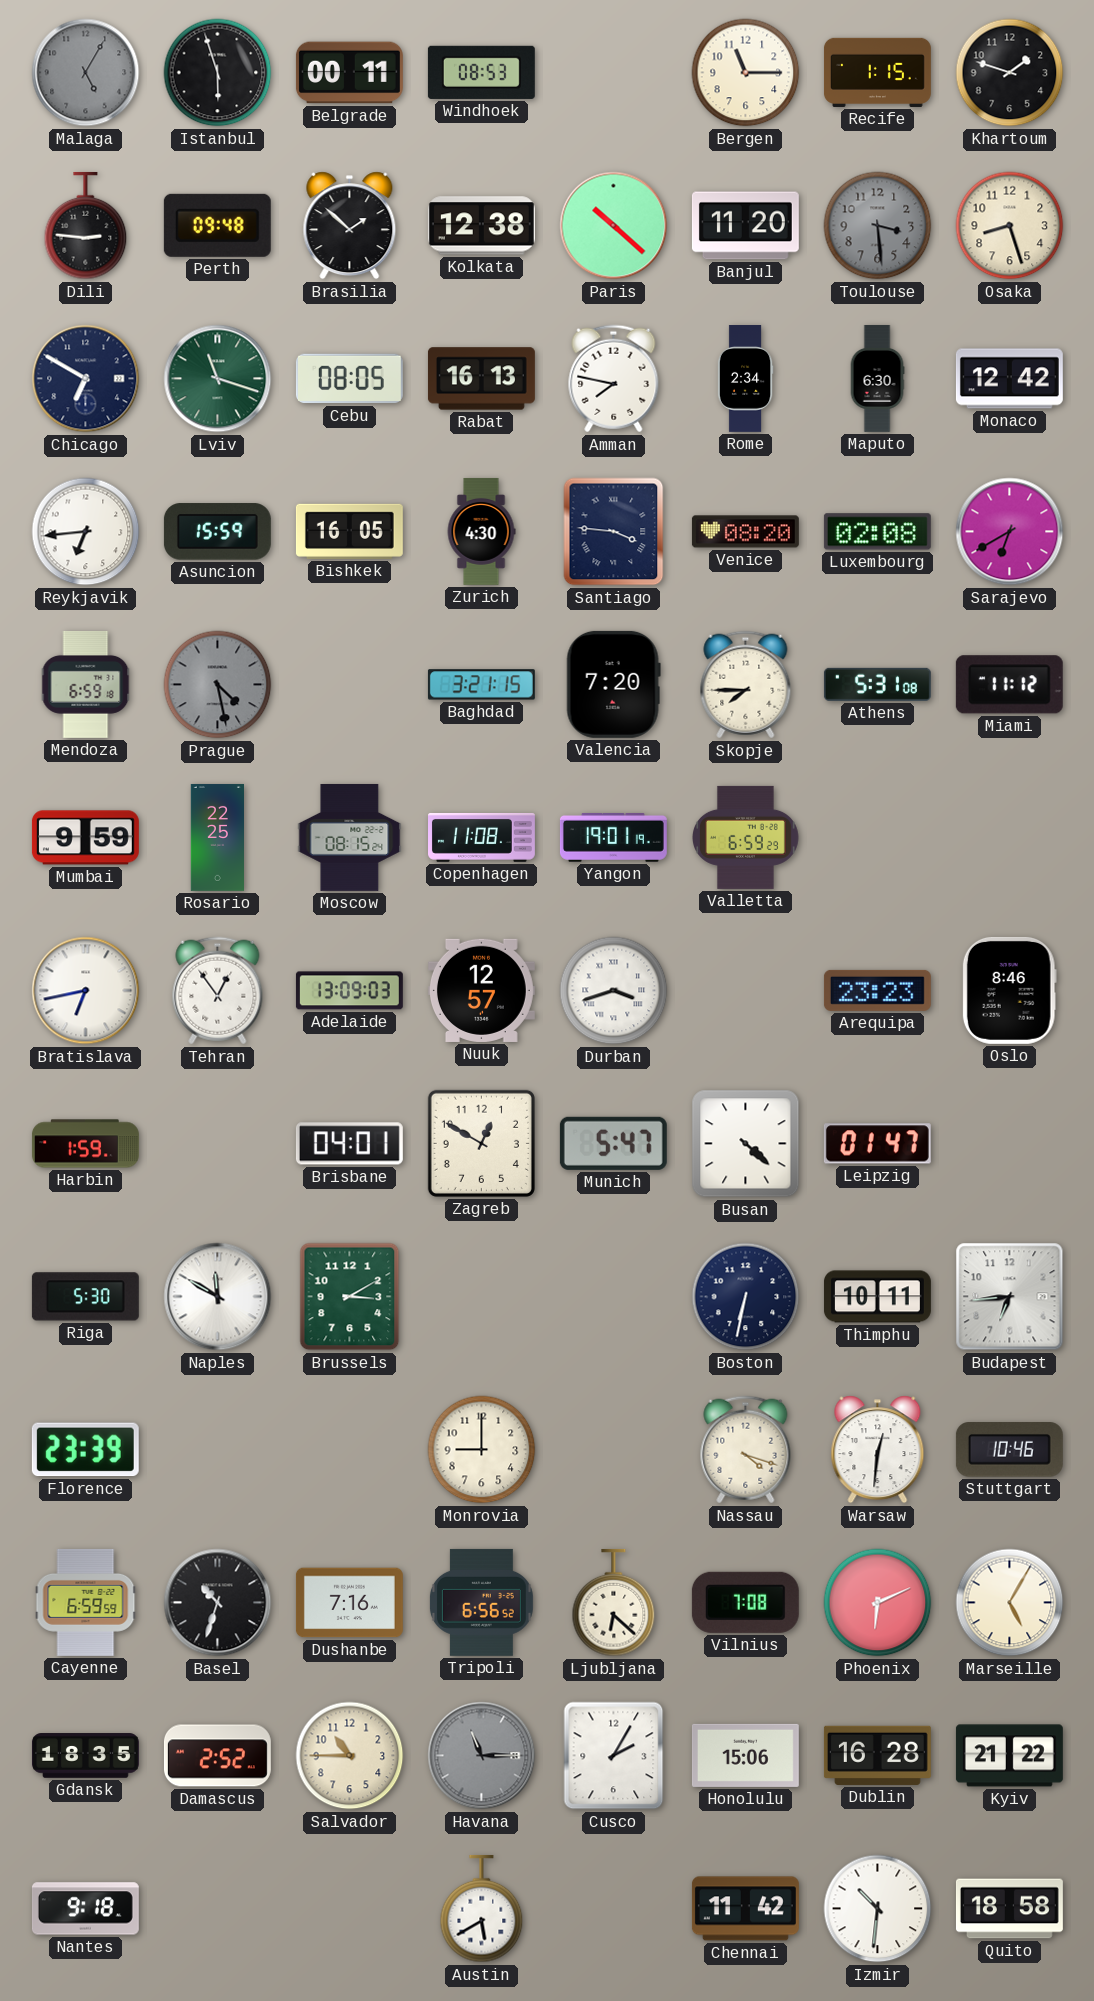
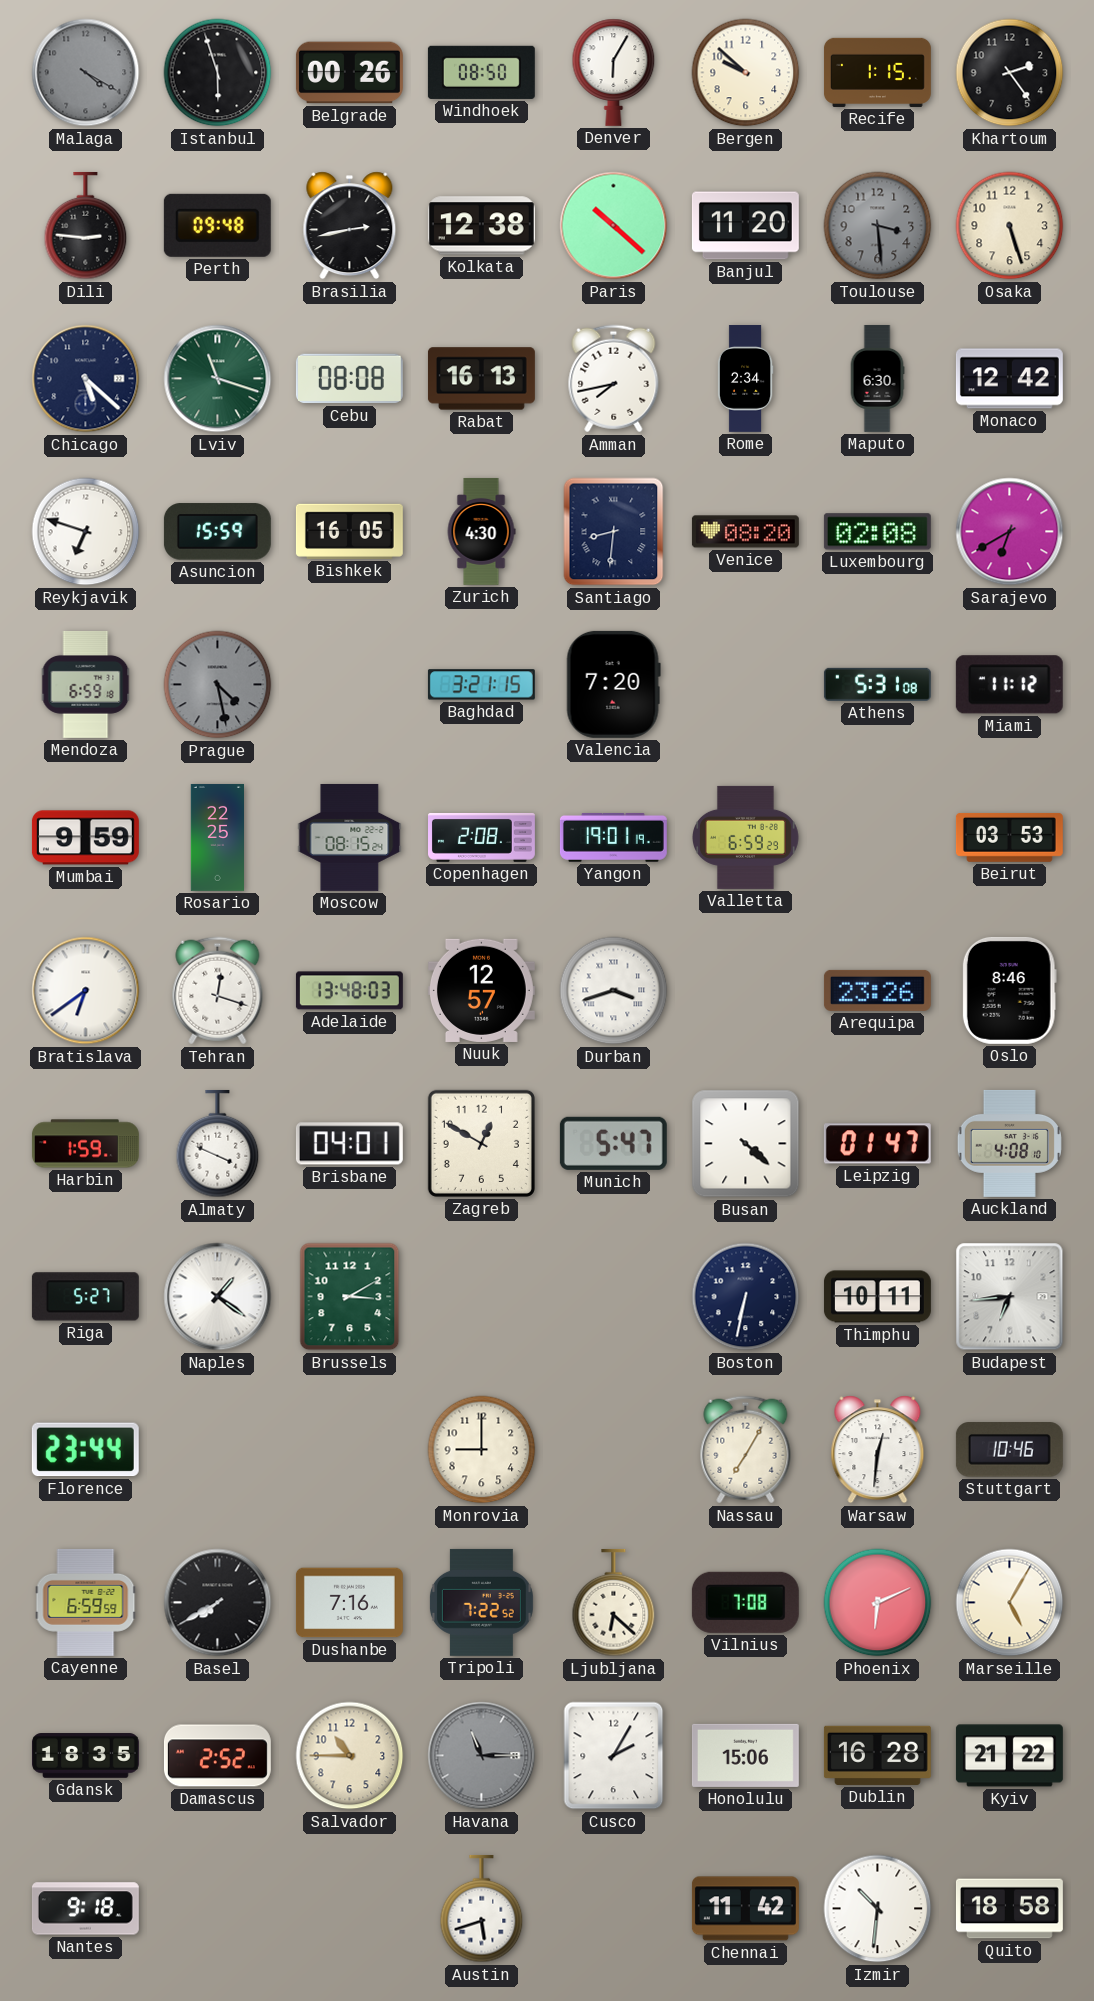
Malaga: 5:05 -> 4:20
Belgrade: 00:11 -> 00:26
Windhoek: 08:53 -> 08:50
Denver: none -> 6:05
Bergen: 11:15 -> 9:52
Khartoum: 1:48 -> 2:24
Brasilia: 1:52 -> 2:43
Osaka: 8:27 -> 5:27
Chicago: 6:50 -> 5:22
Cebu: 08:05 -> 08:08
Amman: 7:47 -> 7:43
Reykjavik: 6:44 -> 6:48
Santiago: 3:46 -> 8:31
Skopje: 7:45 -> none
Copenhagen: 11:08 -> 2:08
Beirut: none -> 03:53
Bratislava: 6:43 -> 6:39
Tehran: 12:54 -> 12:18
Adelaide: 13:09 -> 13:48
Arequipa: 23:23 -> 23:26
Almaty: none -> 3:49
Auckland: none -> 4:08
Riga: 5:30 -> 5:27
Naples: 11:50 -> 1:21
Florence: 23:39 -> 23:44
Nassau: 4:18 -> 7:05
Basel: 10:33 -> 7:40
Tripoli: 6:56 -> 7:22
Austin: 5:40 -> 5:42
